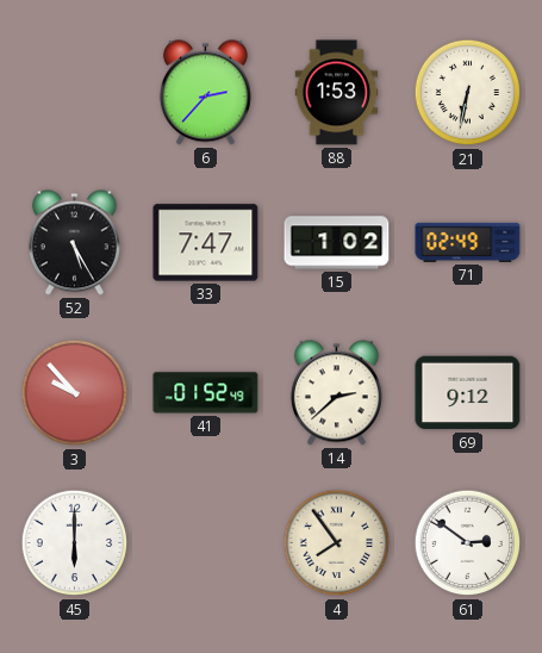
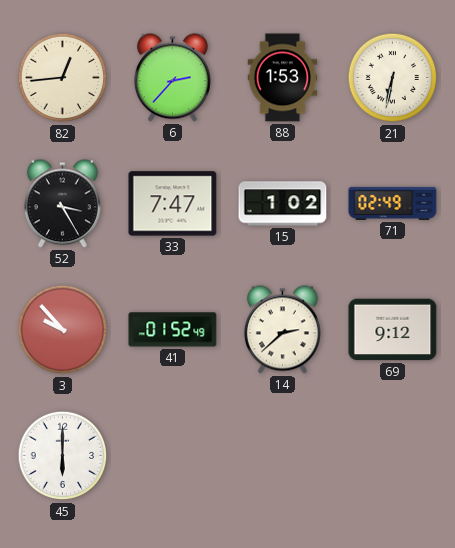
82: none -> 12:44
52: 5:25 -> 3:25
4: 7:54 -> none
61: 2:51 -> none
